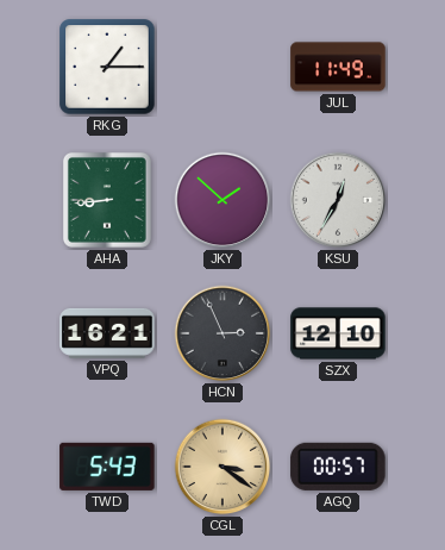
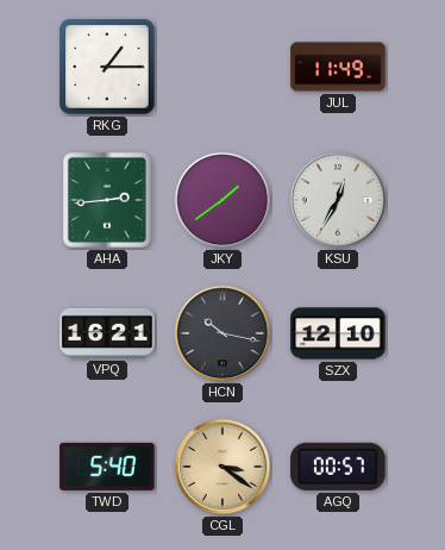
AHA: 8:44 -> 2:44
JKY: 1:52 -> 1:39
HCN: 2:56 -> 10:17
TWD: 5:43 -> 5:40
